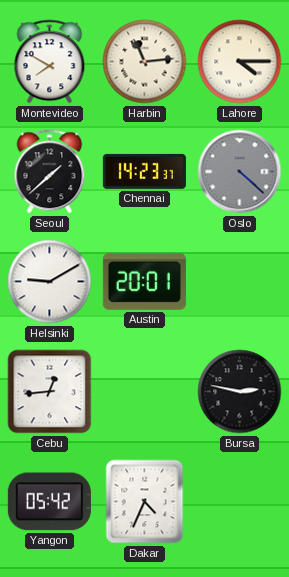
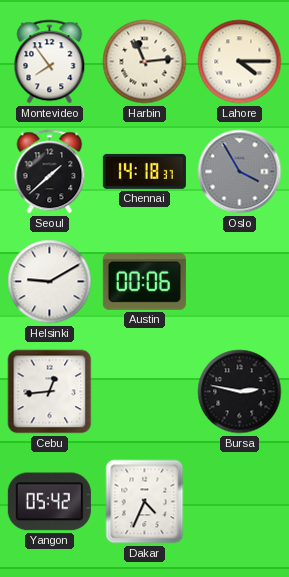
Montevideo: 7:50 -> 7:54
Chennai: 14:23 -> 14:18
Oslo: 4:22 -> 3:55
Austin: 20:01 -> 00:06
